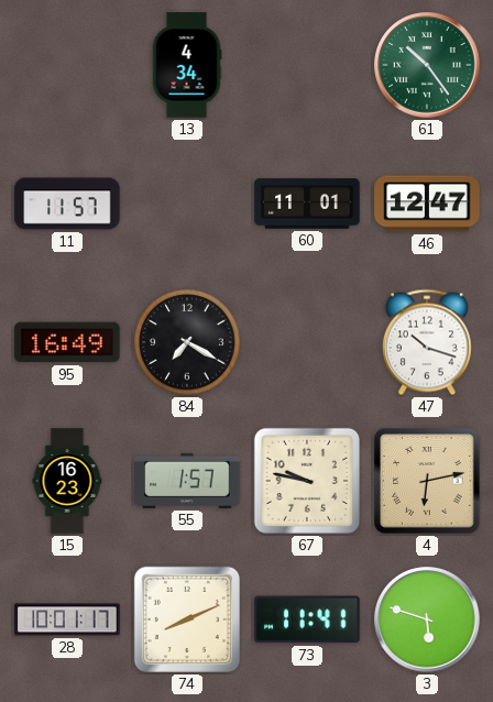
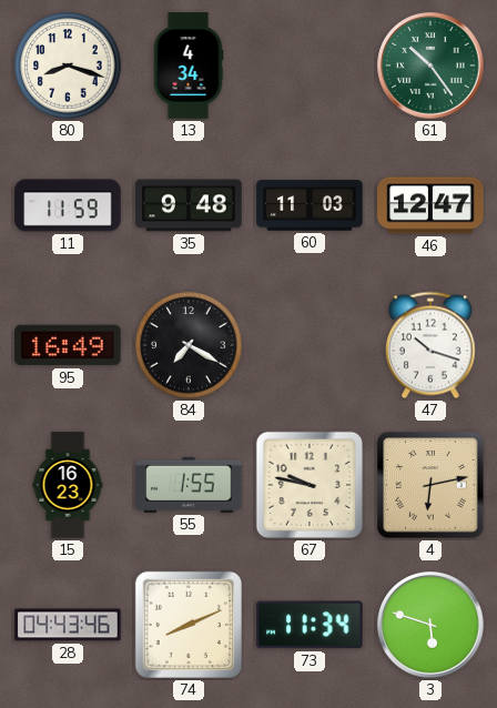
80: none -> 8:18
11: 11:57 -> 11:59
35: none -> 9:48
60: 11:01 -> 11:03
55: 1:57 -> 1:55
28: 10:01 -> 04:43
73: 11:41 -> 11:34
